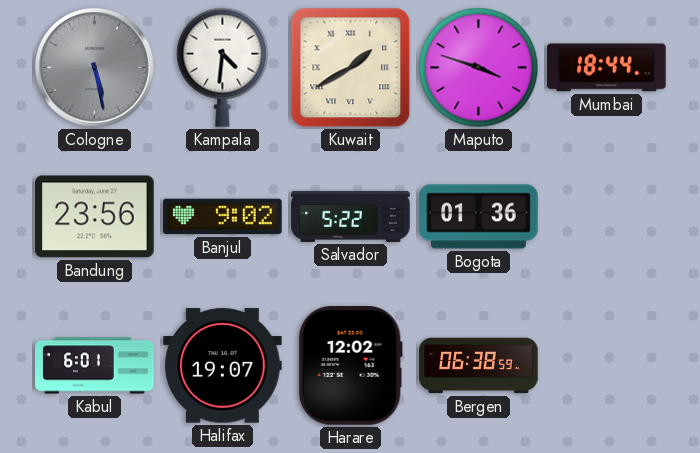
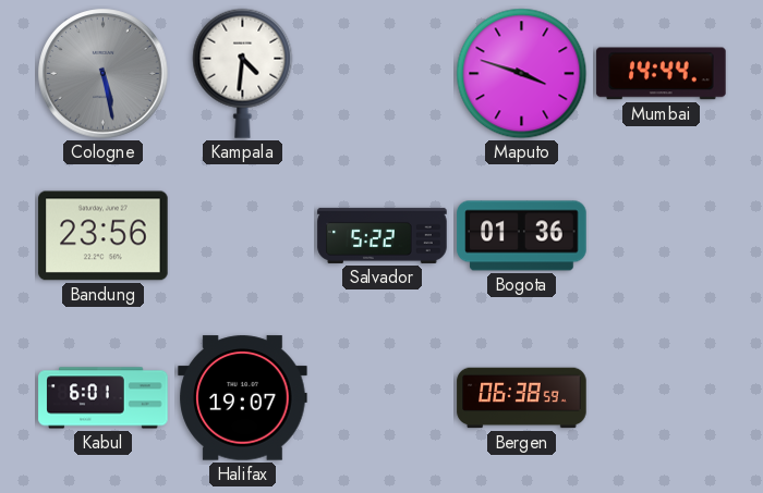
Kuwait: 1:40 -> none
Mumbai: 18:44 -> 14:44
Banjul: 9:02 -> none
Harare: 12:02 -> none
